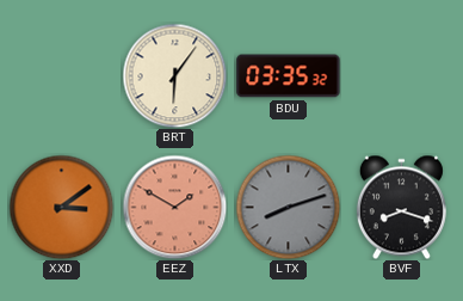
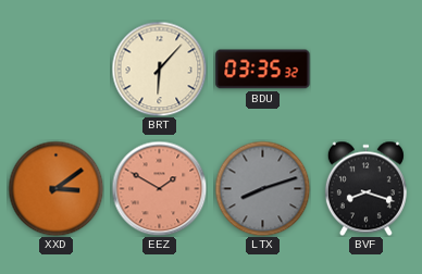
BRT: 6:06 -> 6:07
